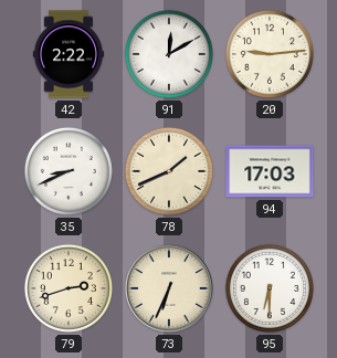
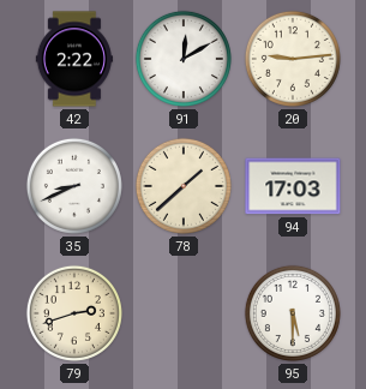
78: 1:41 -> 1:38
73: 6:34 -> none
95: 6:30 -> 5:30
